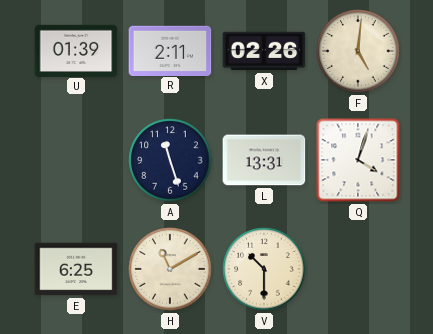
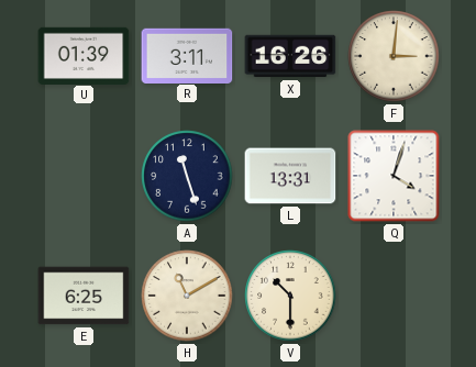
R: 2:11 -> 3:11
X: 02:26 -> 16:26
F: 5:01 -> 3:01
